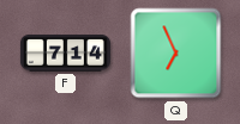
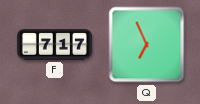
F: 7:14 -> 7:17
